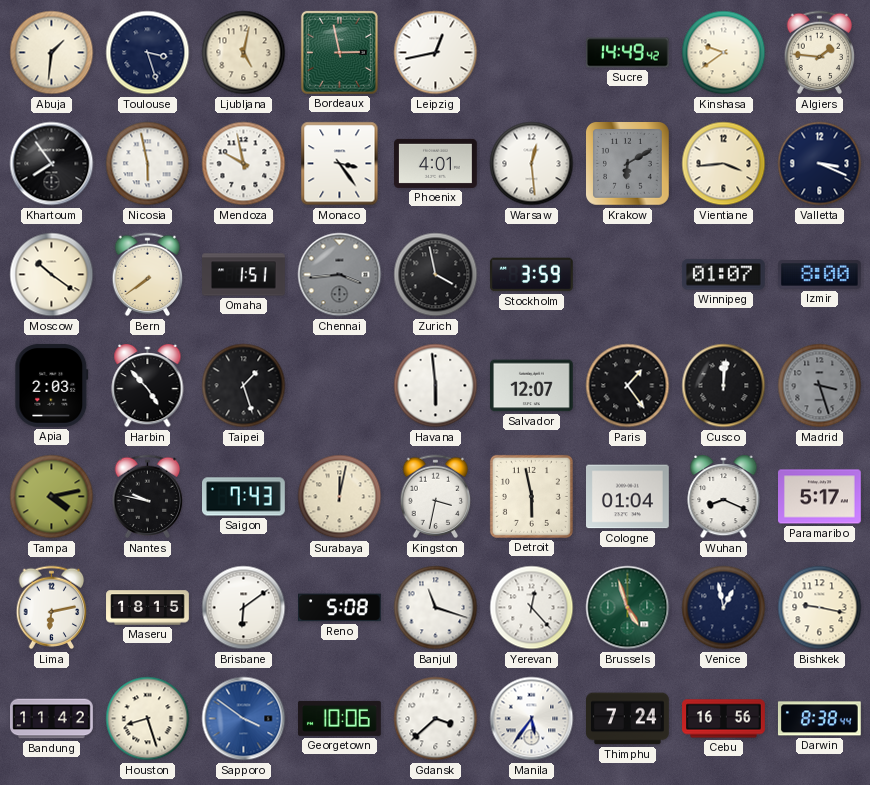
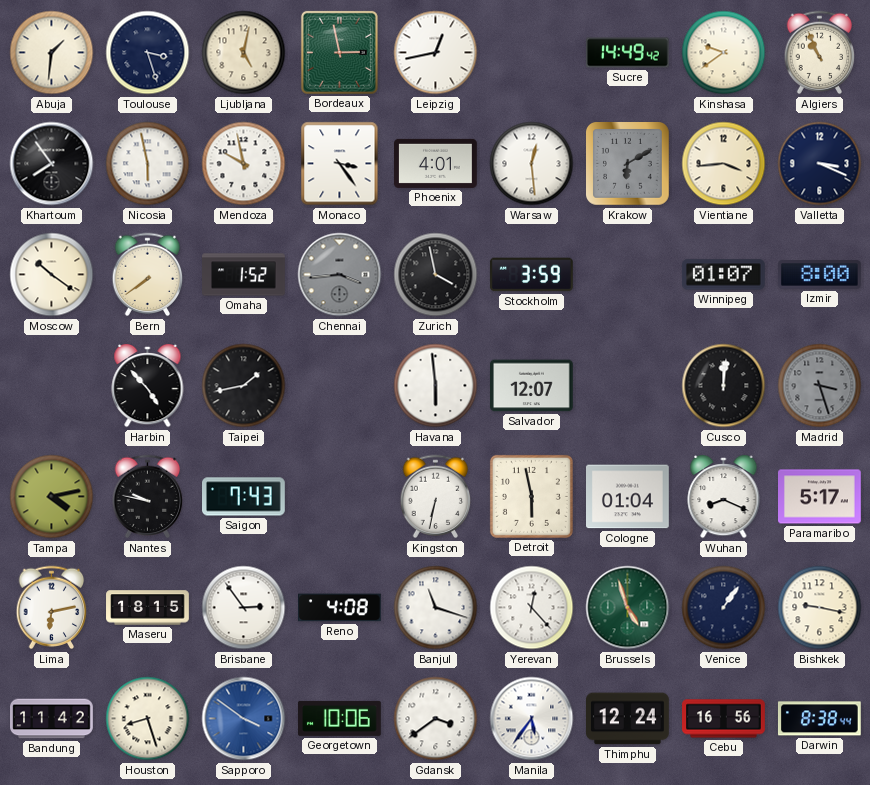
Algiers: 1:46 -> 10:56
Omaha: 1:51 -> 1:52
Apia: 2:03 -> none
Taipei: 1:27 -> 1:43
Paris: 1:24 -> none
Surabaya: 12:02 -> none
Kingston: 3:32 -> 6:32
Brisbane: 6:09 -> 2:54
Reno: 5:08 -> 4:08
Venice: 12:58 -> 1:06
Gdansk: 3:38 -> 3:39
Thimphu: 7:24 -> 12:24
